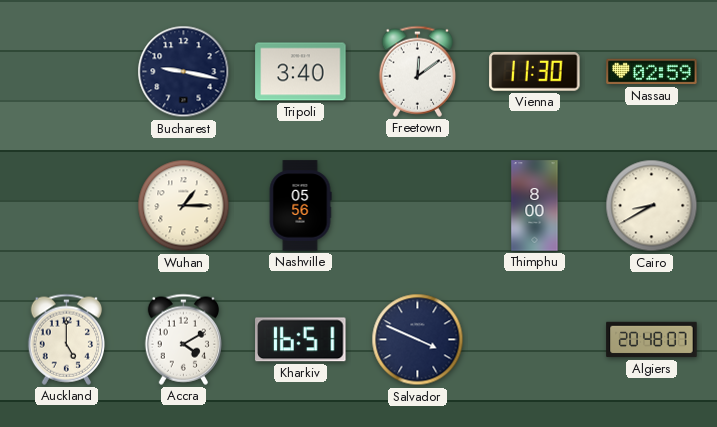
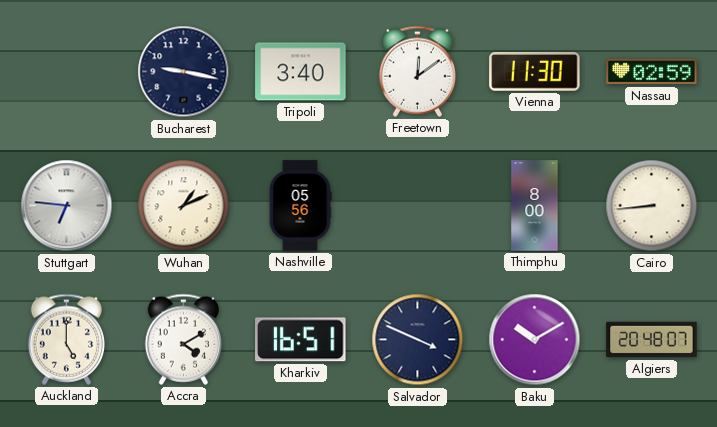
Stuttgart: none -> 6:46
Wuhan: 1:15 -> 1:11
Cairo: 8:40 -> 8:44
Baku: none -> 10:10
